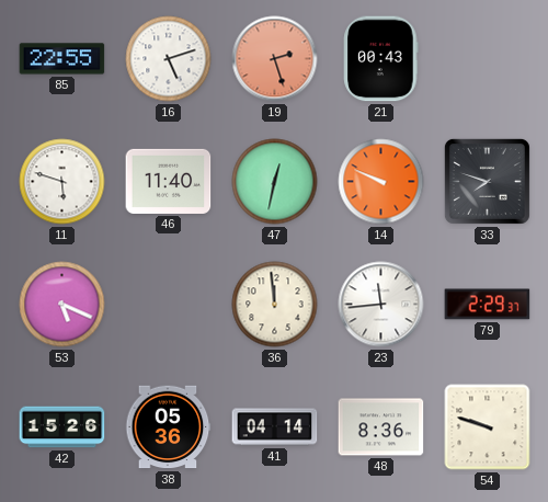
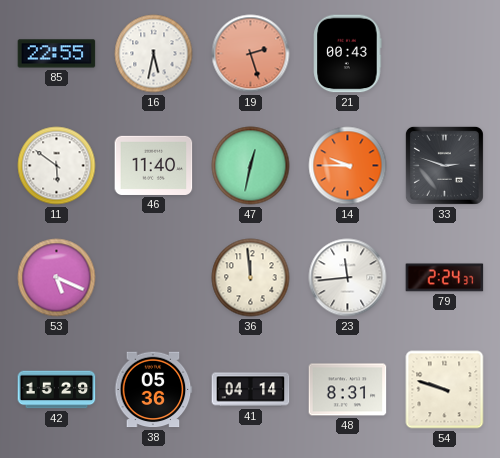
16: 5:12 -> 5:32
11: 5:48 -> 5:51
14: 9:49 -> 9:45
33: 7:48 -> 2:48
79: 2:29 -> 2:24
42: 15:26 -> 15:29
48: 8:36 -> 8:31
